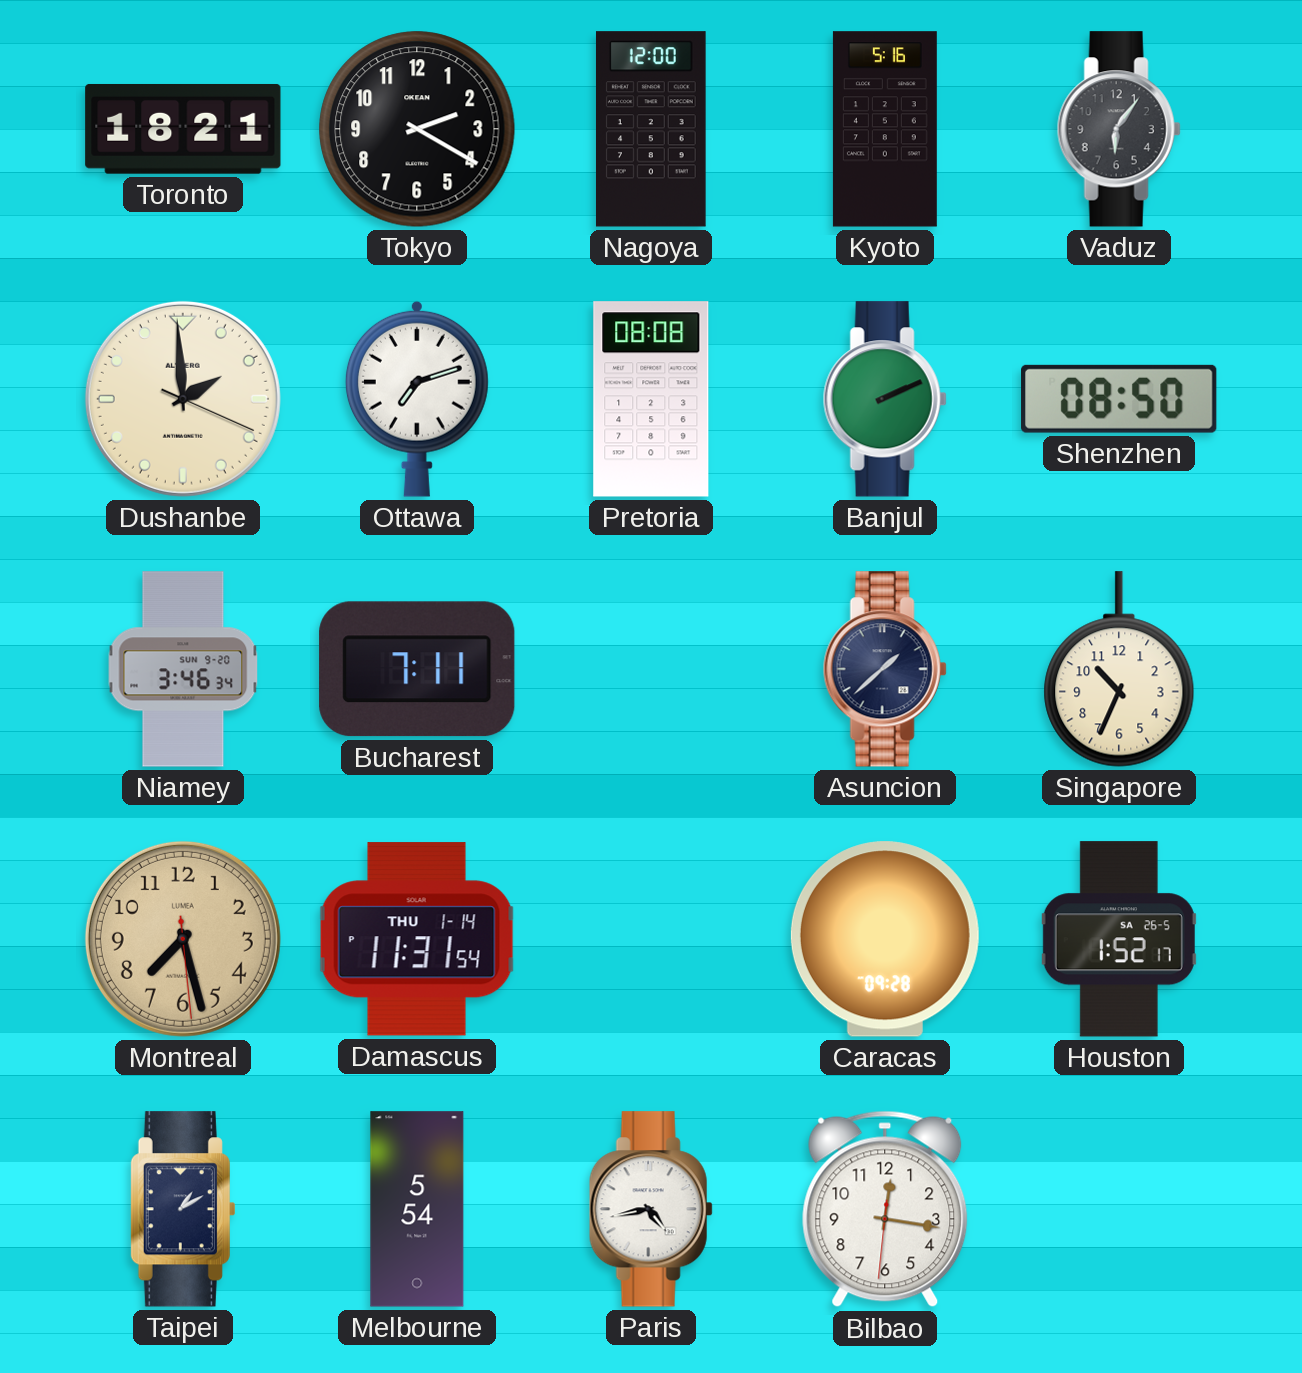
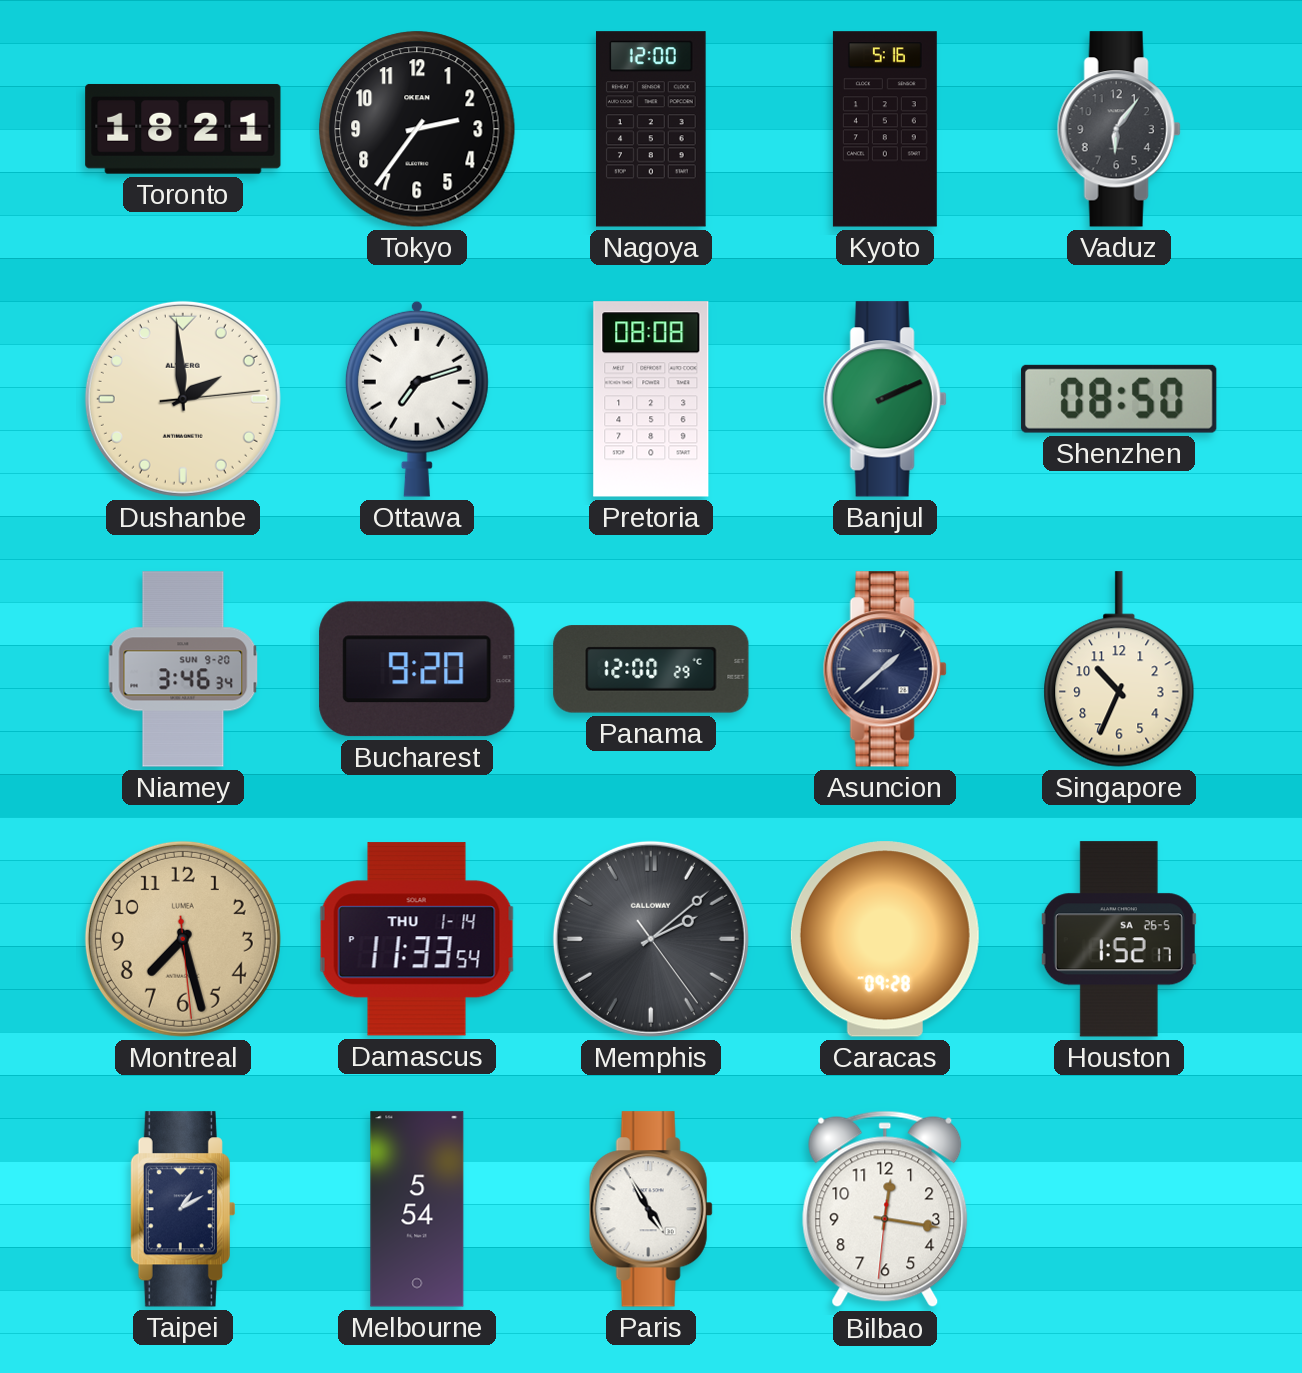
Tokyo: 2:20 -> 2:36
Dushanbe: 1:59:19 -> 1:59:14
Bucharest: 7:11 -> 9:20
Panama: none -> 12:00
Damascus: 11:31 -> 11:33
Memphis: none -> 2:08
Paris: 4:43 -> 4:55
